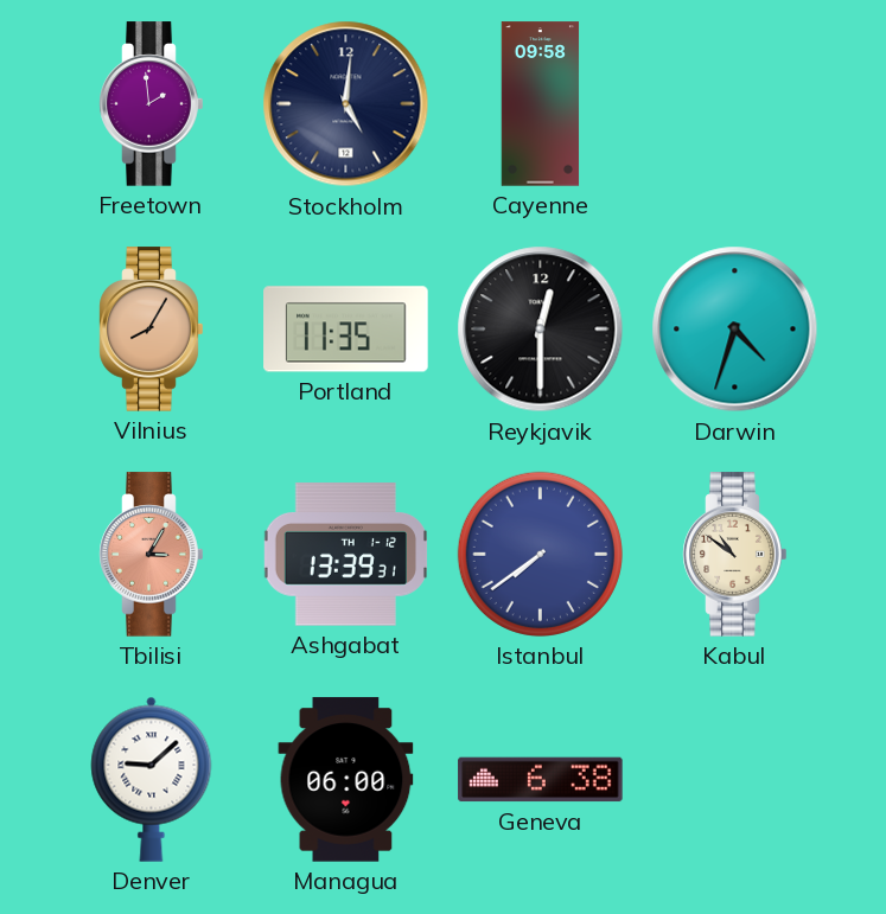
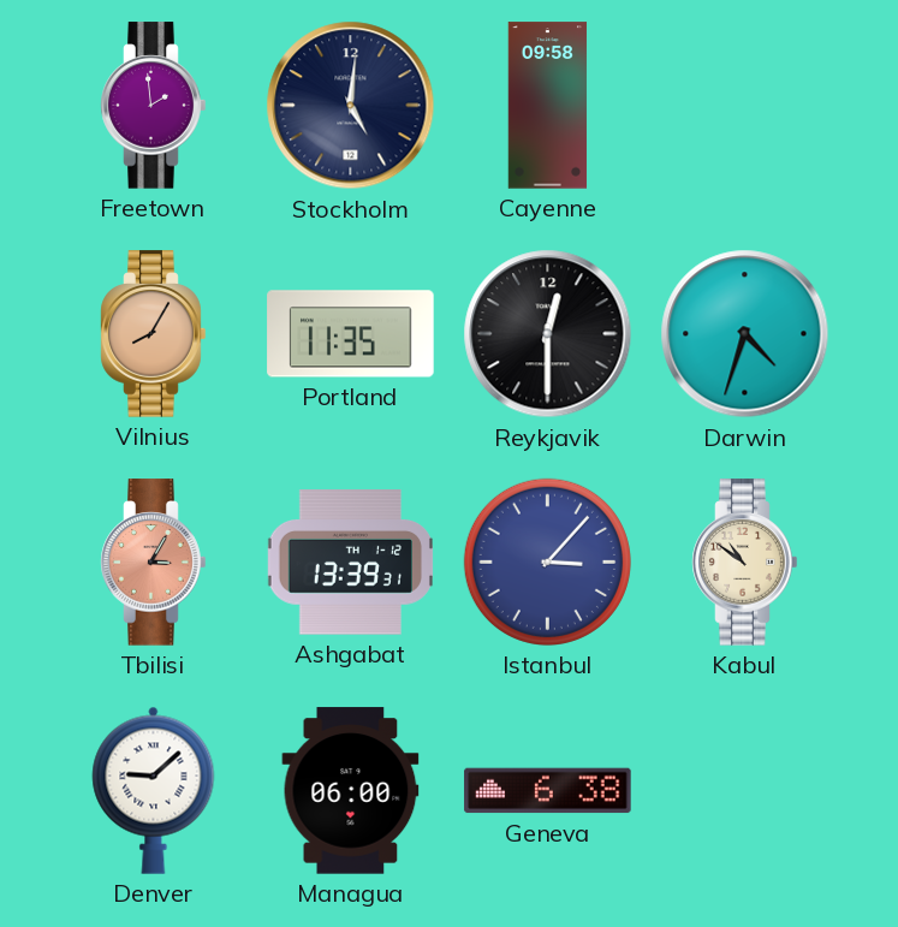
Istanbul: 7:39 -> 3:07
